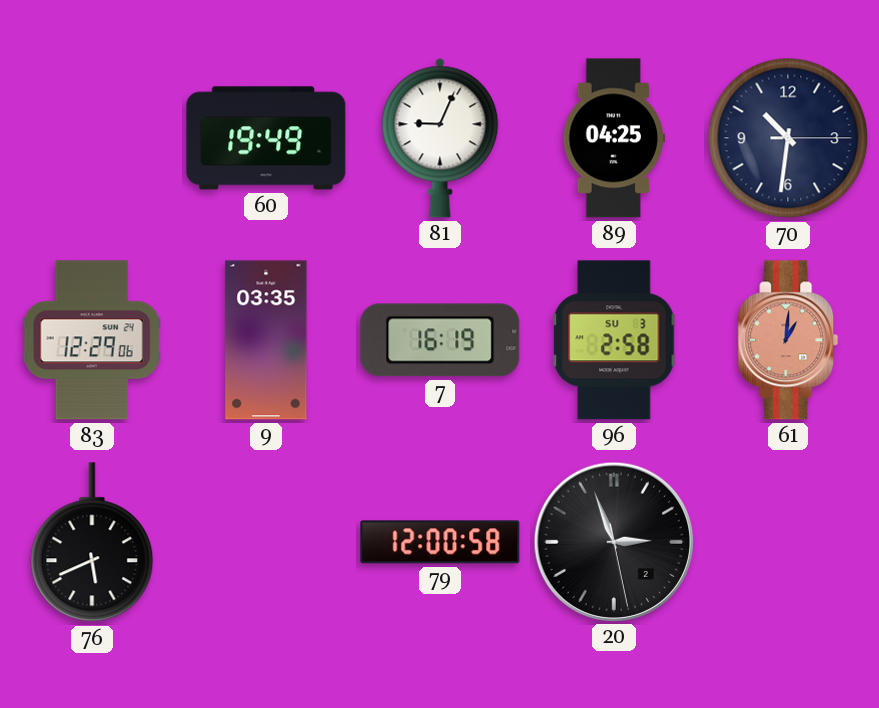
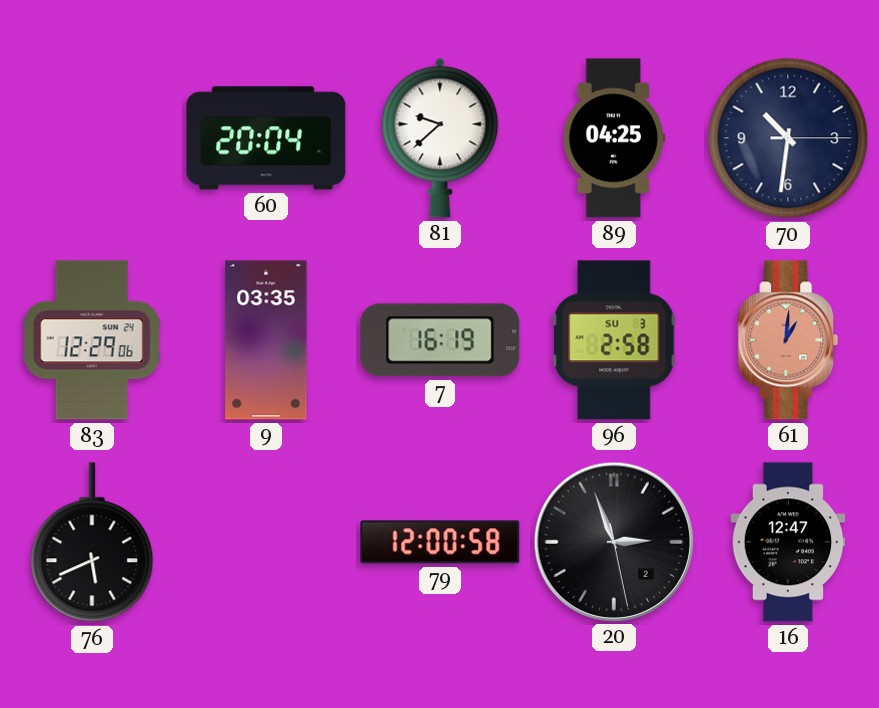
60: 19:49 -> 20:04
81: 9:04 -> 9:38
16: none -> 12:47
